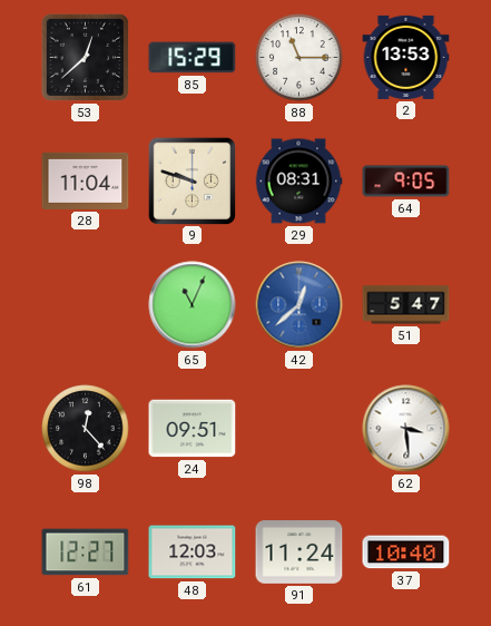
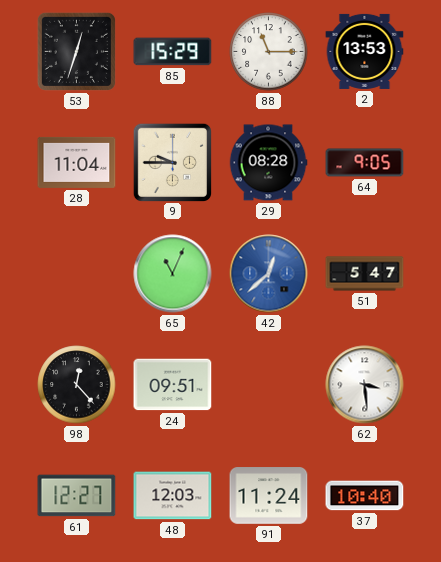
53: 12:38 -> 12:33
9: 9:48 -> 9:45
29: 08:31 -> 08:28
